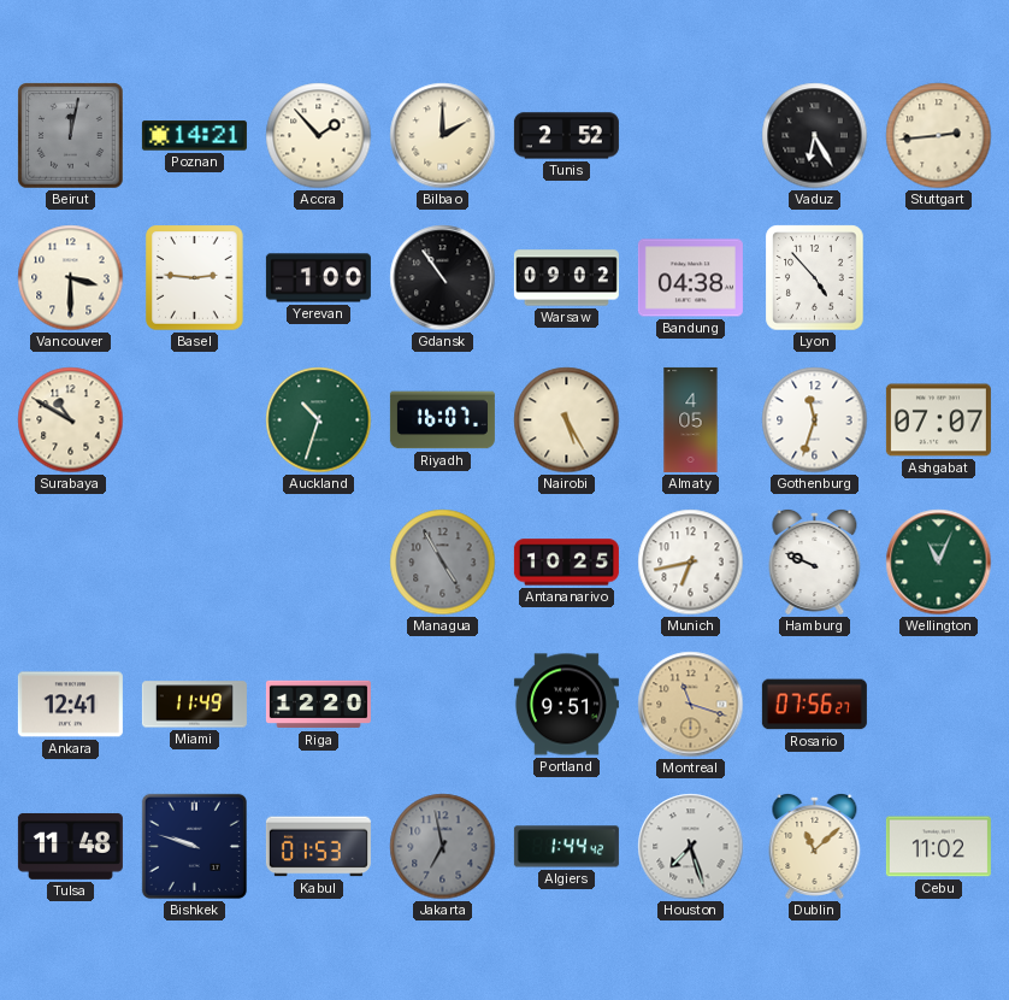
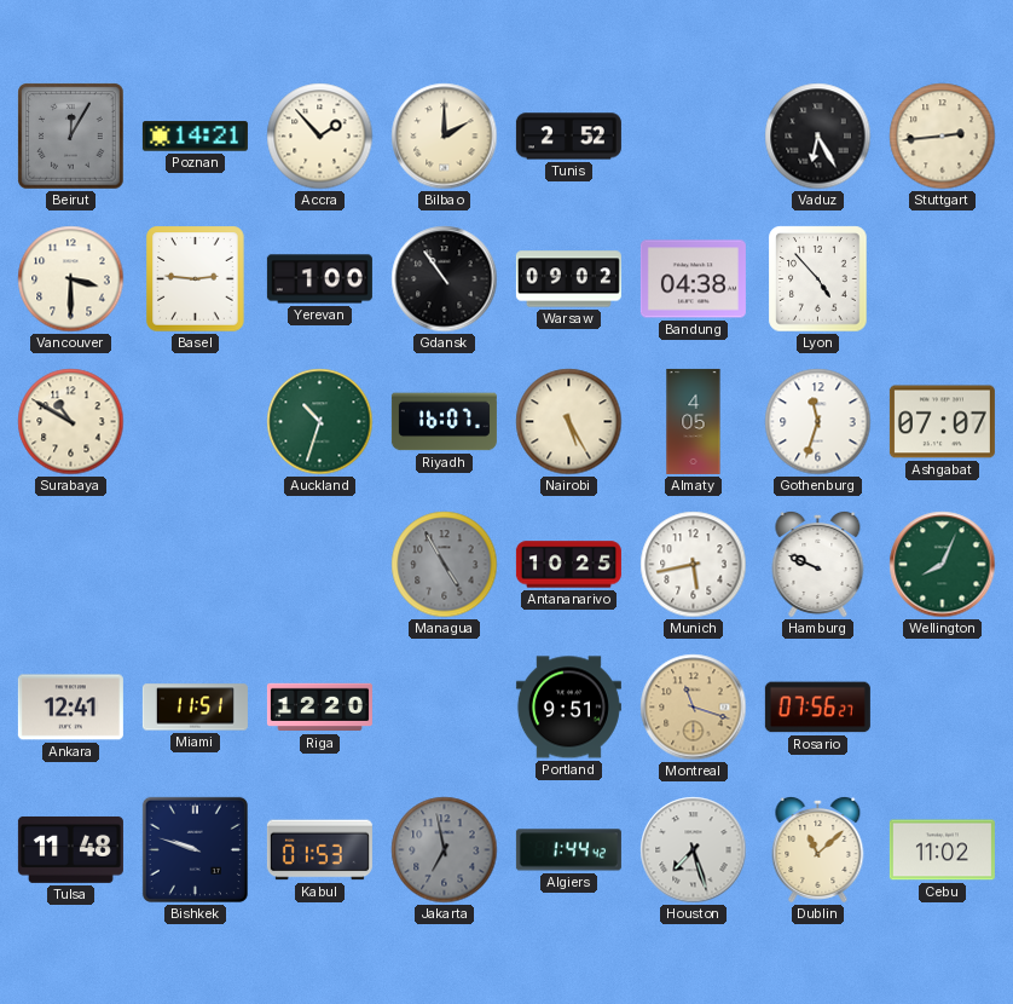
Beirut: 12:02 -> 12:05
Munich: 6:43 -> 5:43
Wellington: 11:04 -> 8:04
Miami: 11:49 -> 11:51
